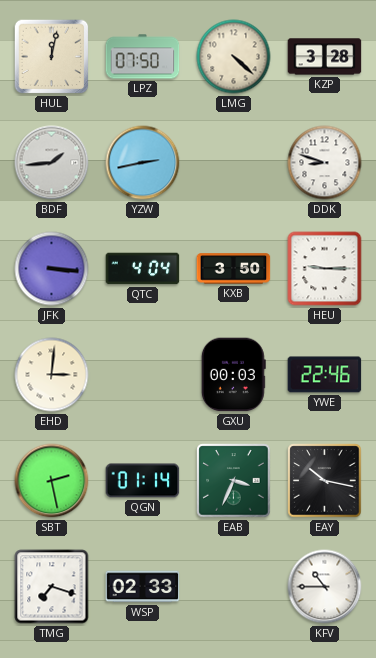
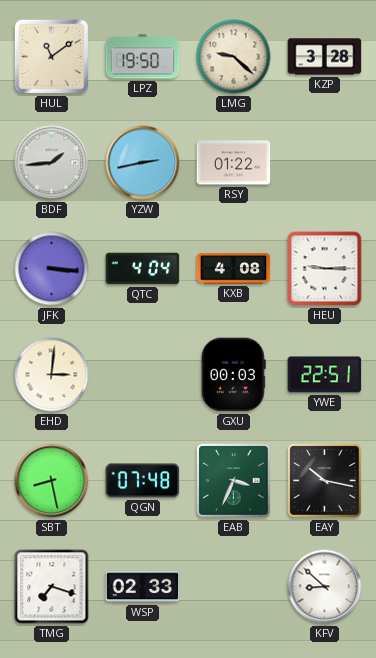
HUL: 12:02 -> 11:09
LPZ: 07:50 -> 19:50
LMG: 4:22 -> 9:22
RSY: none -> 01:22
DDK: 8:48 -> none
KXB: 3:50 -> 4:08
YWE: 22:46 -> 22:51
SBT: 2:28 -> 8:28
QGN: 01:14 -> 07:48
KFV: 10:45 -> 8:52
